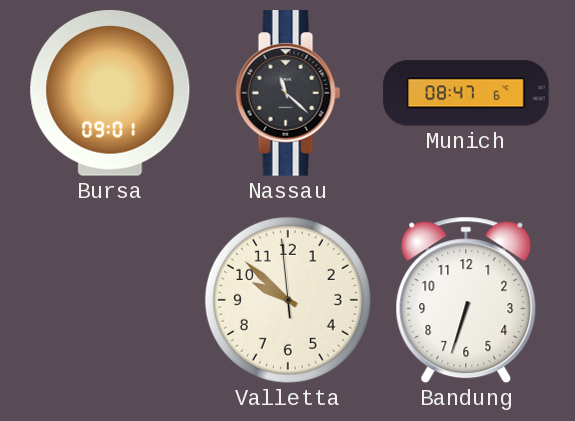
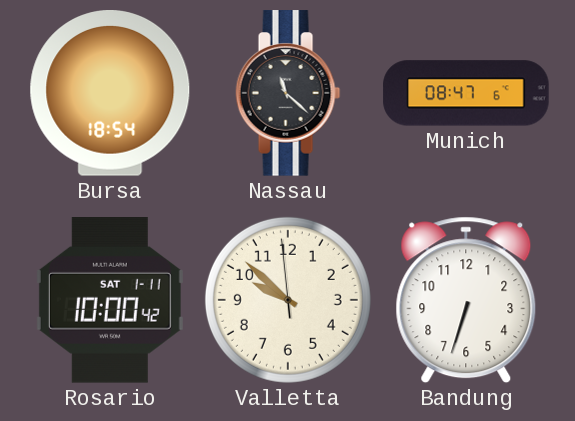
Bursa: 09:01 -> 18:54
Rosario: none -> 10:00
